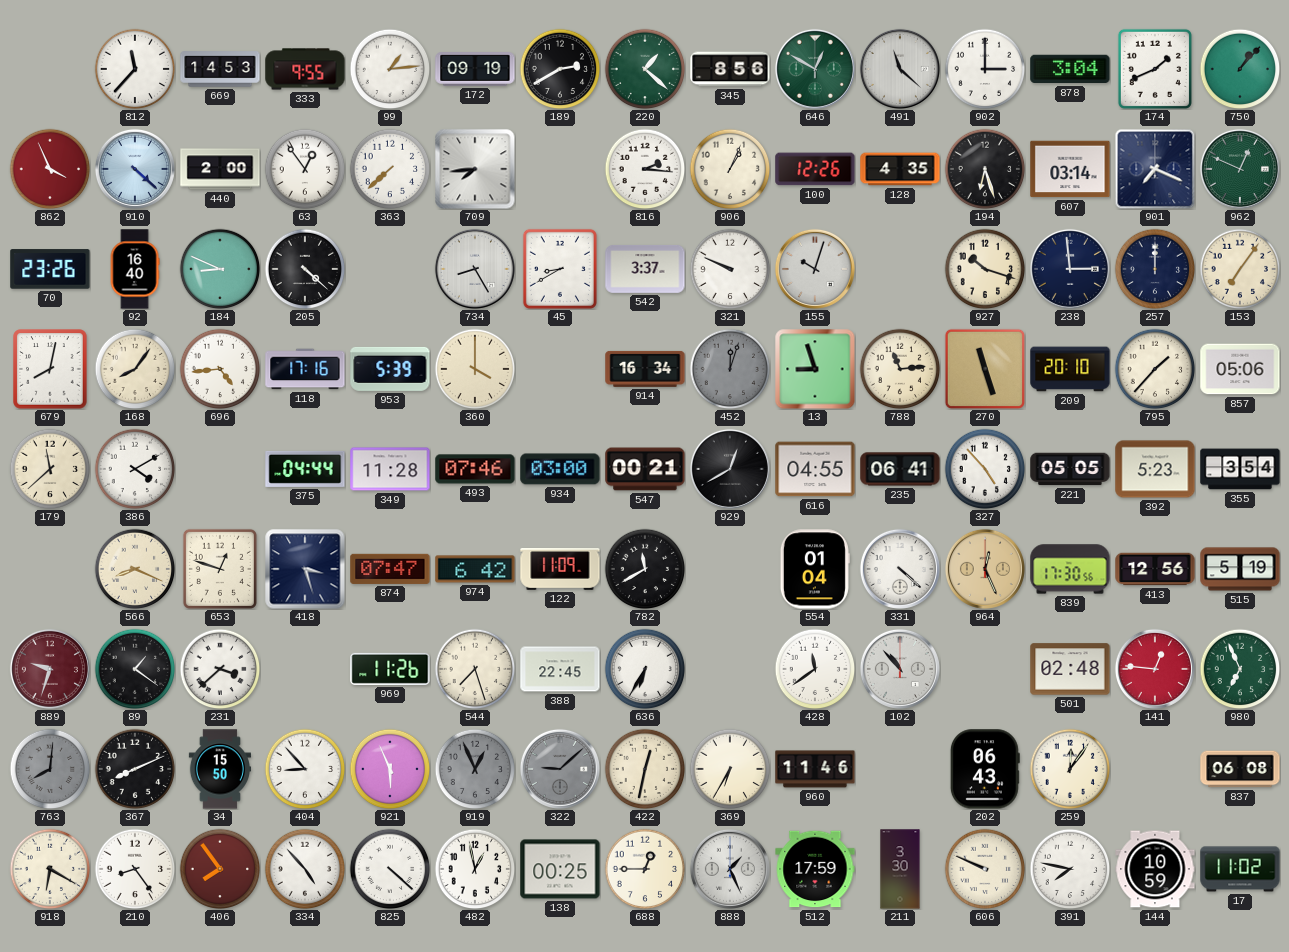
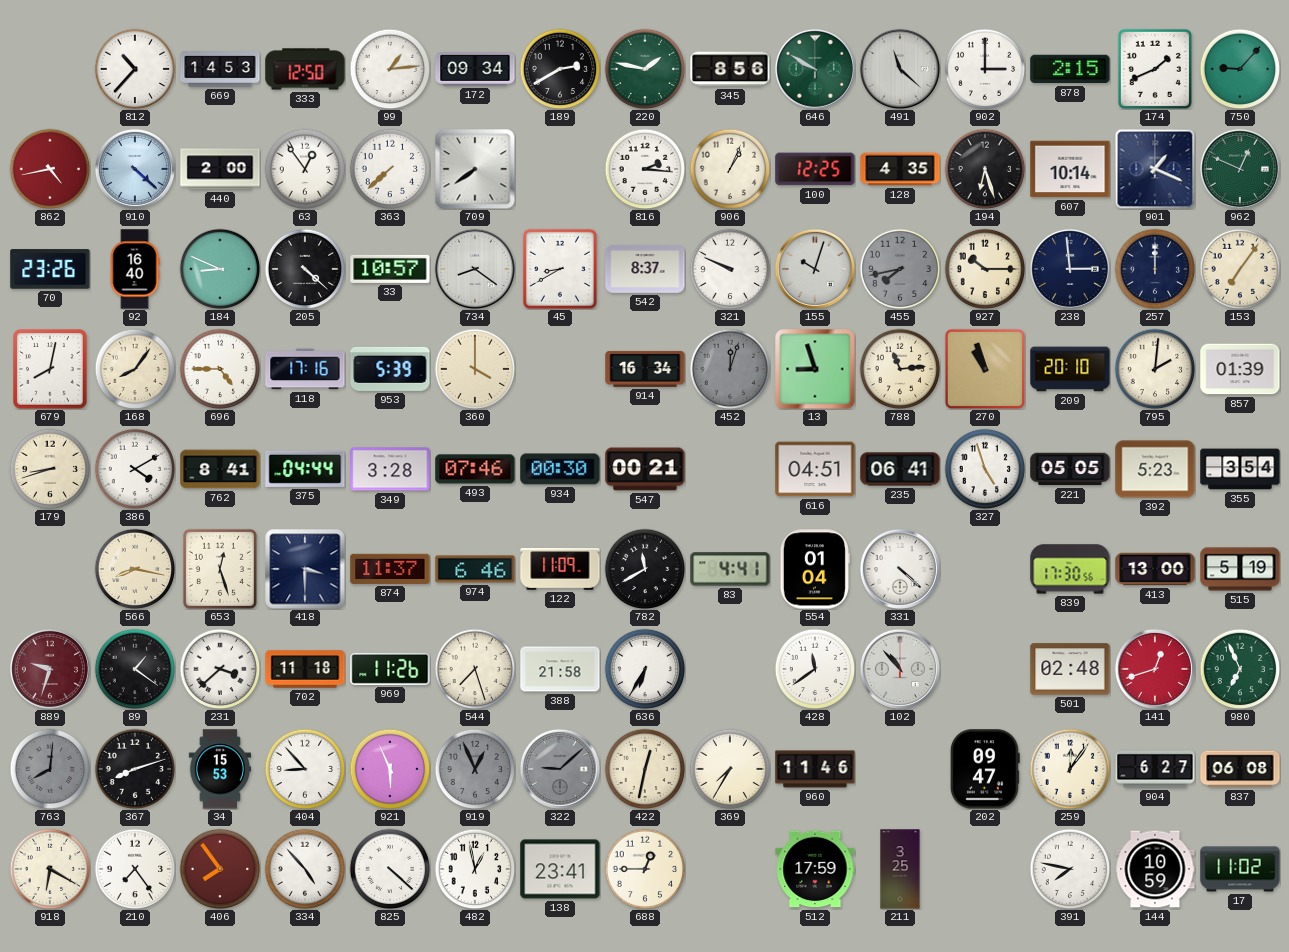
812: 11:37 -> 10:37
333: 9:55 -> 12:50
172: 09:19 -> 09:34
220: 1:22 -> 1:47
646: 12:50 -> 9:50
878: 3:04 -> 2:15
750: 1:07 -> 9:07
862: 3:56 -> 4:43
709: 7:44 -> 7:39
100: 12:26 -> 12:25
607: 03:14 -> 10:14
901: 7:19 -> 1:19
33: none -> 10:57
734: 8:25 -> 8:21
542: 3:37 -> 8:37
455: none -> 7:43
927: 10:18 -> 10:15
696: 4:44 -> 4:45
270: 11:27 -> 10:57
795: 1:37 -> 2:01
857: 05:06 -> 01:39
179: 11:38 -> 8:42
762: none -> 8:41
349: 11:28 -> 3:28
934: 03:00 -> 00:30
929: 12:40 -> none
616: 04:55 -> 04:51
327: 4:53 -> 4:57
566: 8:19 -> 8:17
653: 12:48 -> 12:27
418: 3:27 -> 3:30
874: 07:47 -> 11:37
974: 6:42 -> 6:46
83: none -> 4:41
964: 12:26 -> none
413: 12:56 -> 13:00
702: none -> 11:18
388: 22:45 -> 21:58
141: 12:46 -> 12:42
367: 8:11 -> 8:12
34: 15:50 -> 15:53
369: 6:35 -> 7:35
202: 06:43 -> 09:47
904: none -> 6:27
210: 8:24 -> 7:24
138: 00:25 -> 23:41
888: 1:26 -> none
211: 3:30 -> 3:25
606: 9:49 -> none
